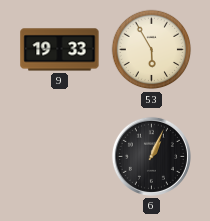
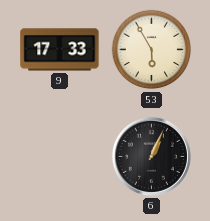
9: 19:33 -> 17:33
